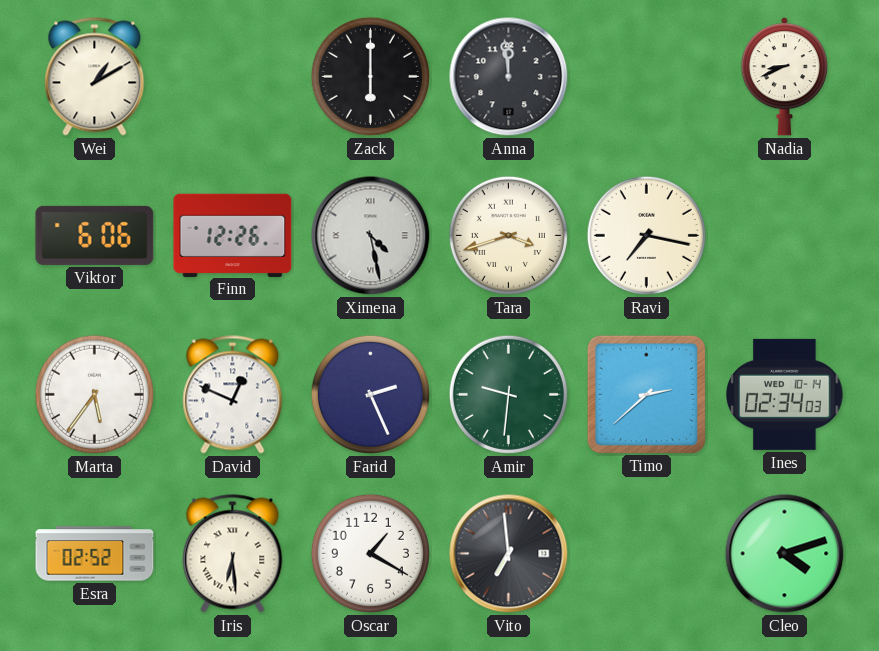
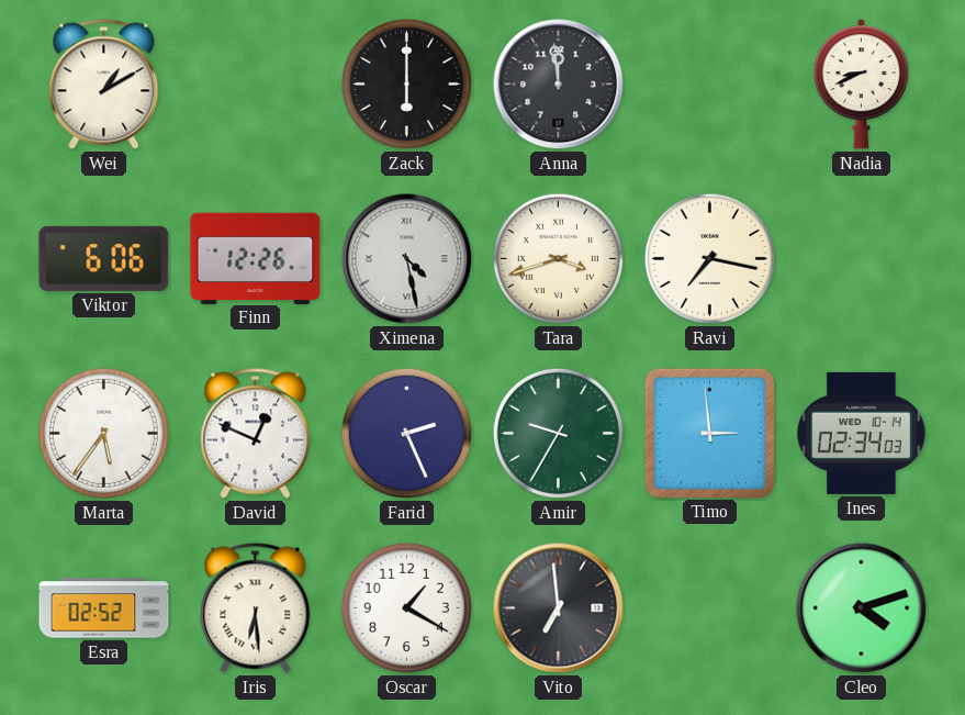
Amir: 9:31 -> 9:35
Timo: 2:38 -> 2:59
